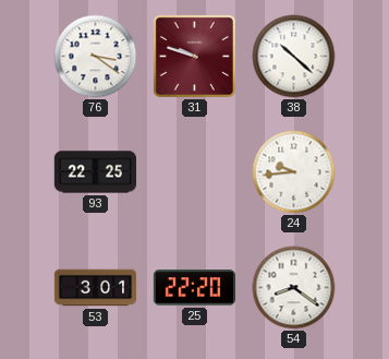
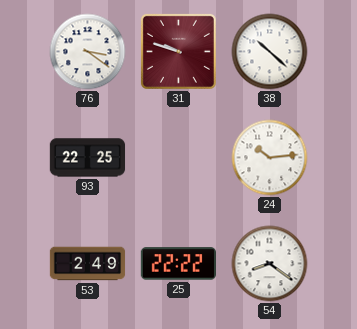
24: 9:44 -> 10:14
53: 3:01 -> 2:49
25: 22:20 -> 22:22
